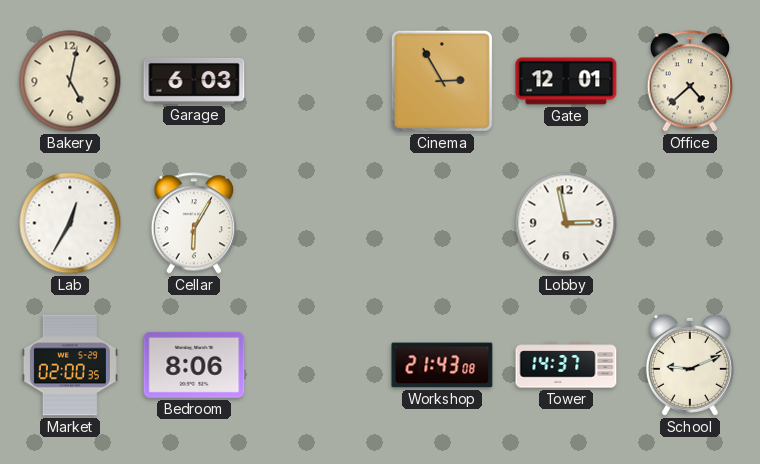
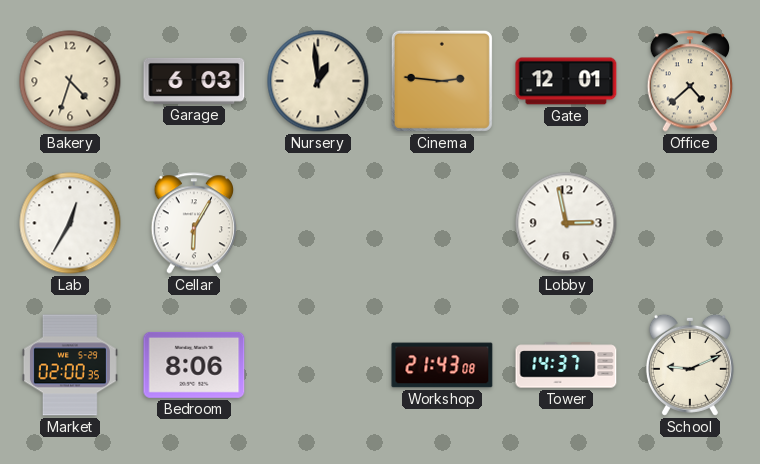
Bakery: 5:02 -> 4:33
Nursery: none -> 12:59
Cinema: 2:55 -> 2:46
